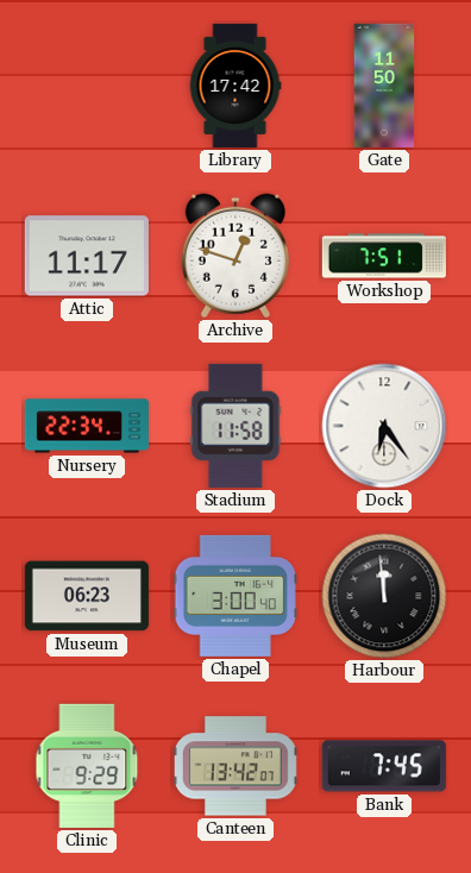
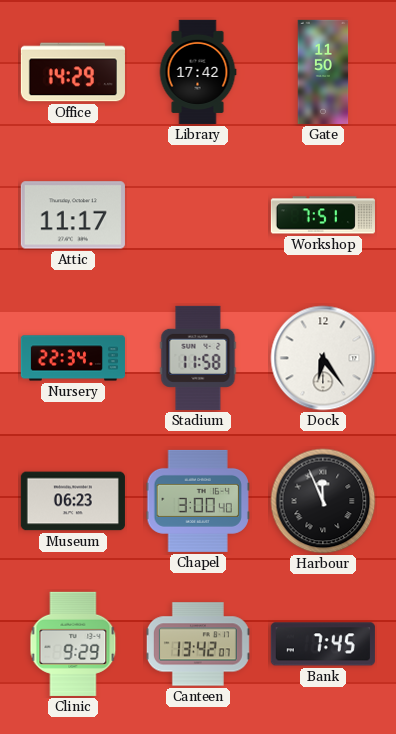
Office: none -> 14:29
Archive: 12:48 -> none
Harbour: 11:59 -> 11:56
